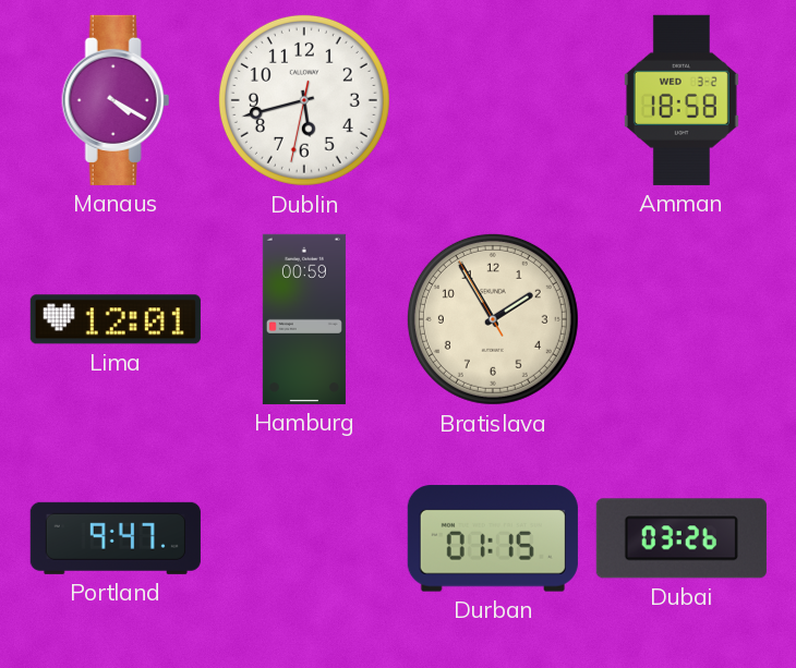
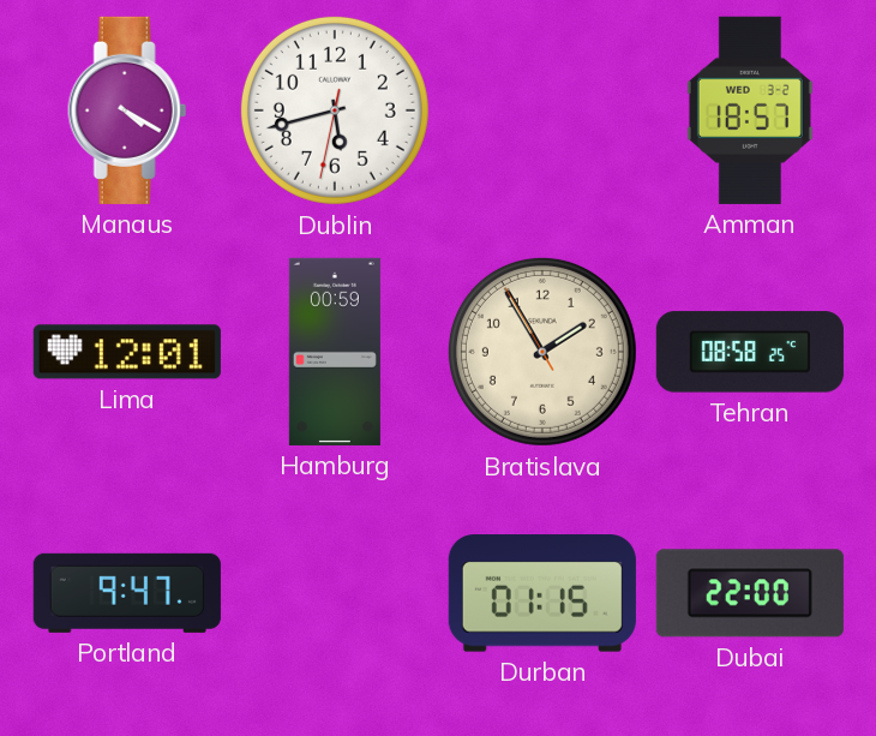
Amman: 18:58 -> 18:57
Tehran: none -> 08:58
Dubai: 03:26 -> 22:00
